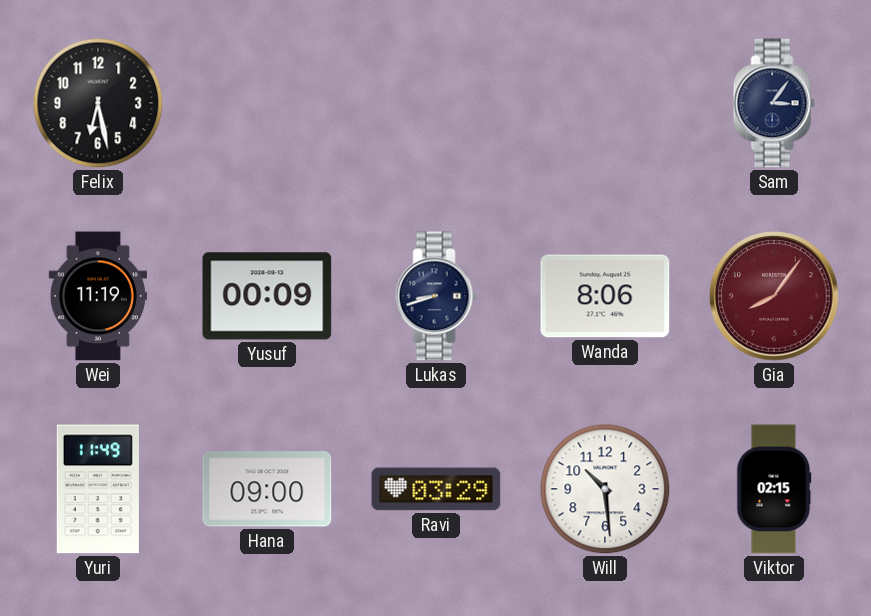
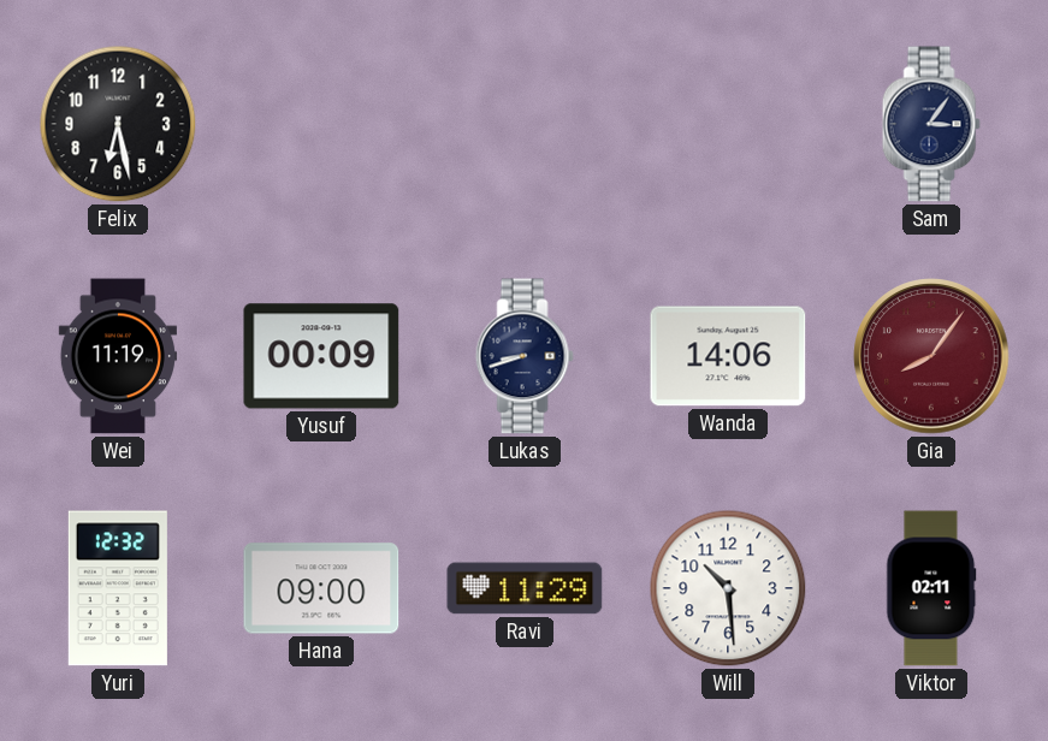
Wanda: 8:06 -> 14:06
Yuri: 11:49 -> 12:32
Ravi: 03:29 -> 11:29
Viktor: 02:15 -> 02:11
